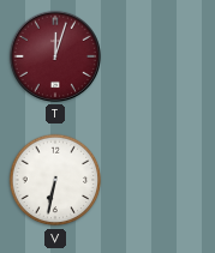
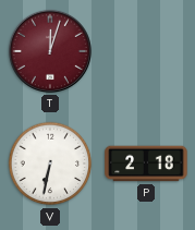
P: none -> 2:18
